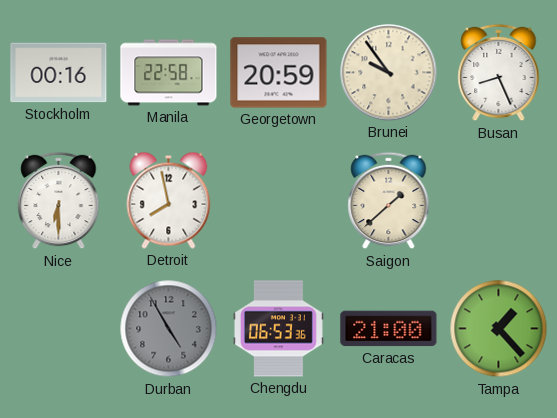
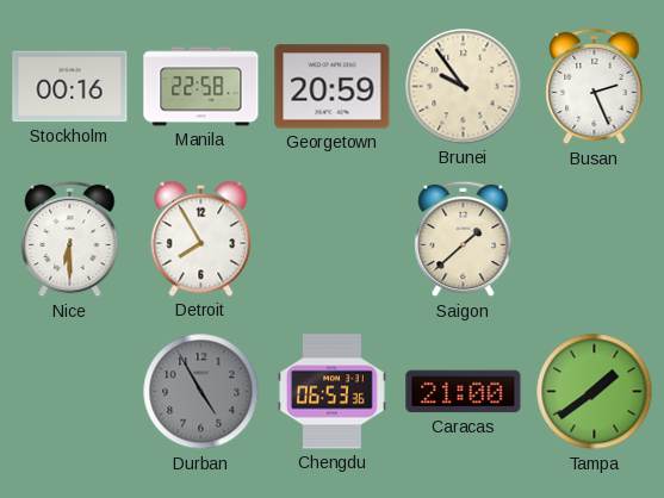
Busan: 8:26 -> 2:26
Detroit: 7:58 -> 7:55
Tampa: 1:23 -> 1:39
